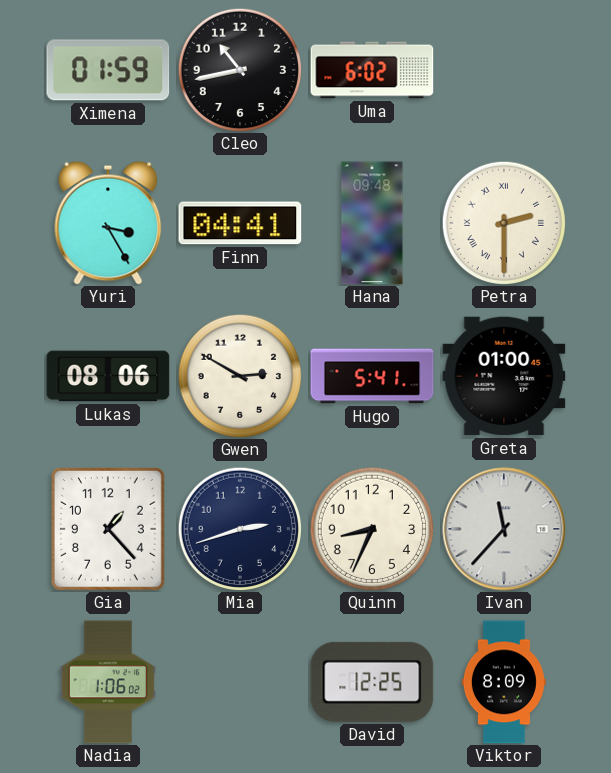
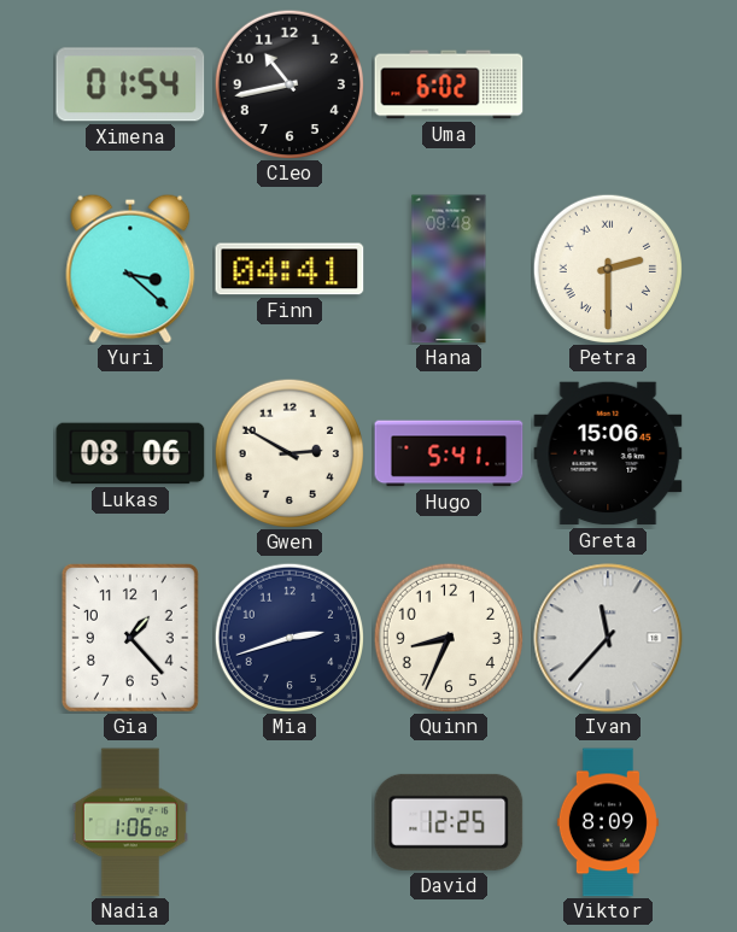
Ximena: 01:59 -> 01:54
Yuri: 3:25 -> 3:22
Greta: 01:00 -> 15:06
